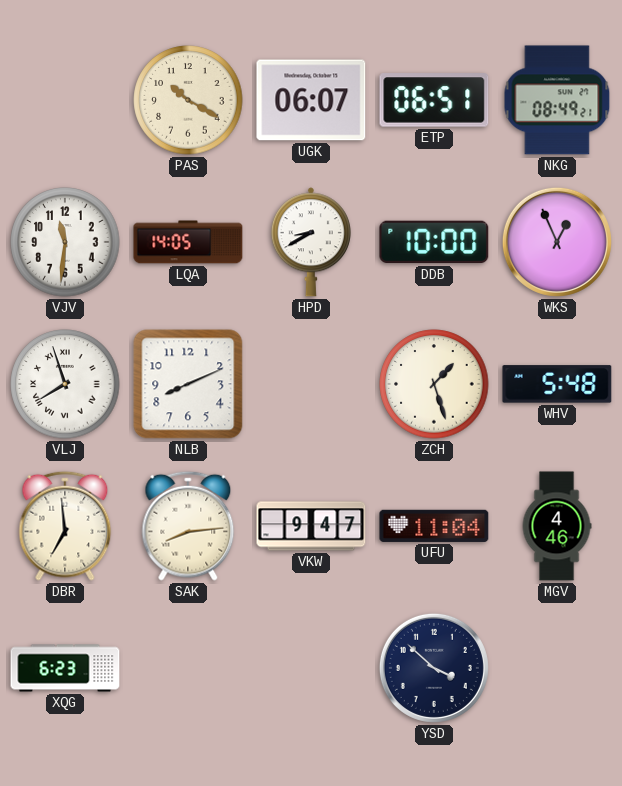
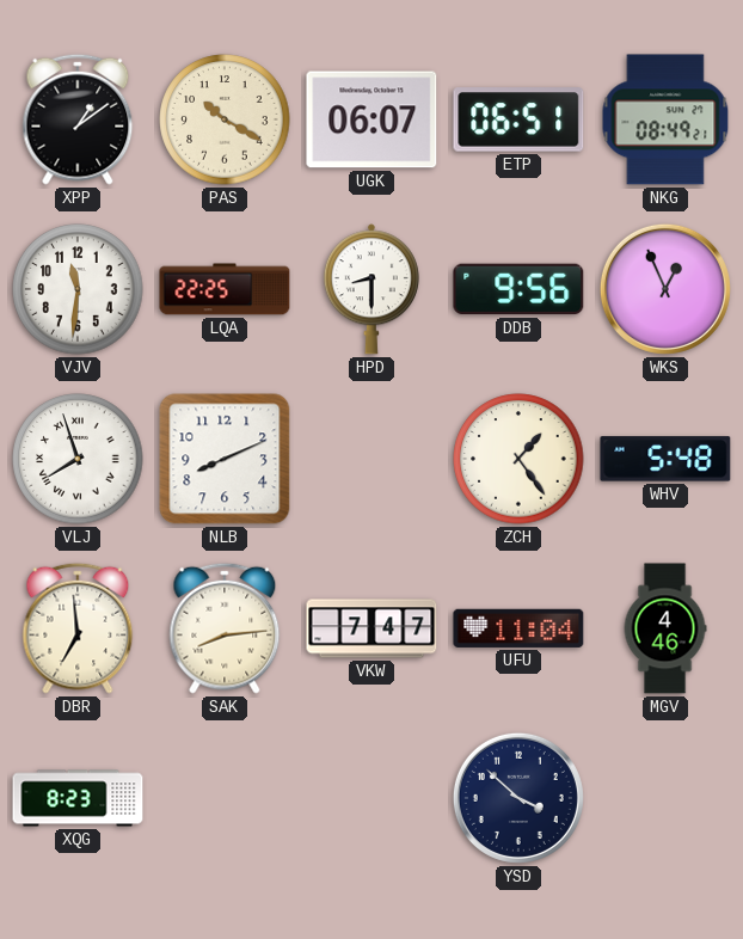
XPP: none -> 1:09
LQA: 14:05 -> 22:25
HPD: 8:40 -> 8:30
DDB: 10:00 -> 9:56
ZCH: 1:27 -> 1:24
VKW: 9:47 -> 7:47
XQG: 6:23 -> 8:23
